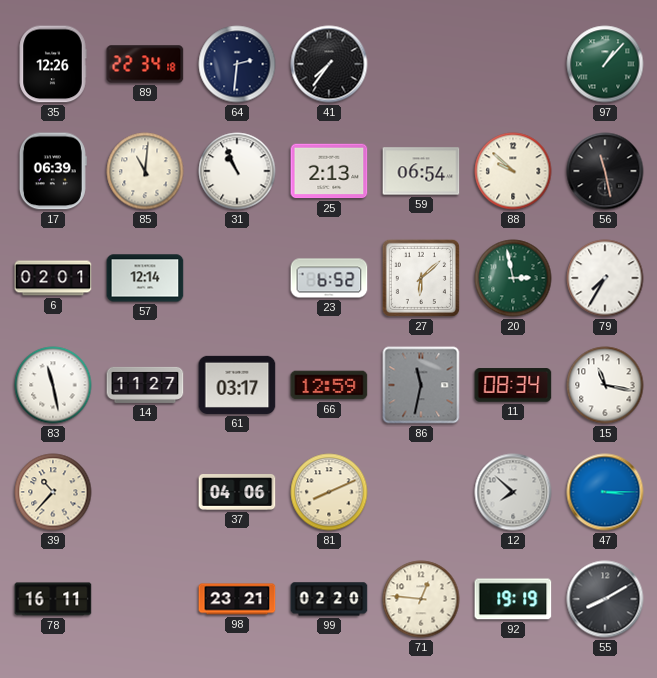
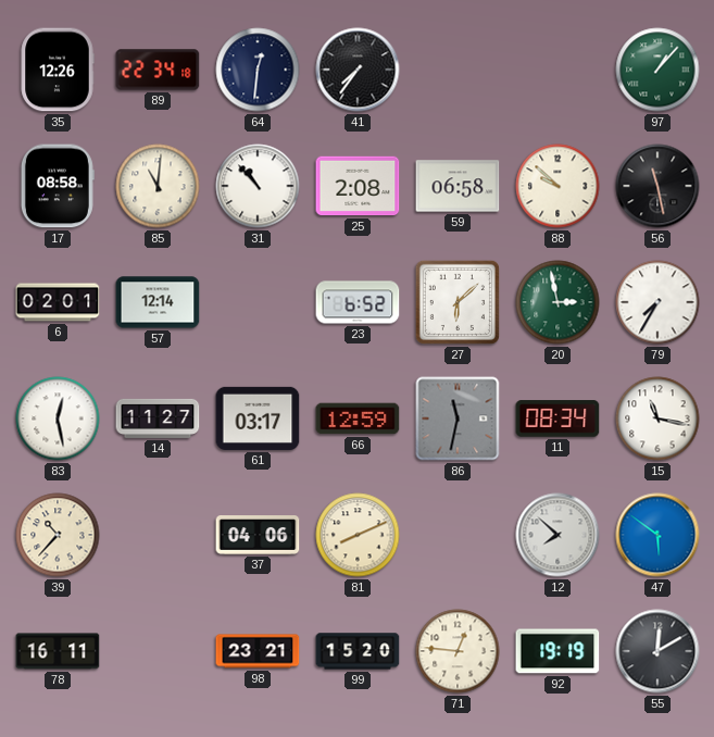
64: 2:31 -> 12:31
17: 06:39 -> 08:58
31: 10:56 -> 10:53
25: 2:13 -> 2:08
59: 06:54 -> 06:58
83: 11:28 -> 12:28
47: 3:15 -> 5:51
99: 02:20 -> 15:20
55: 8:10 -> 12:10
